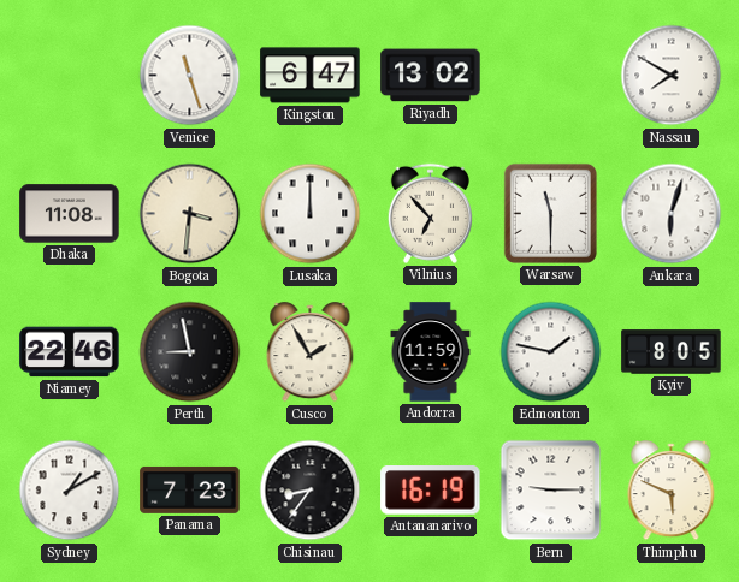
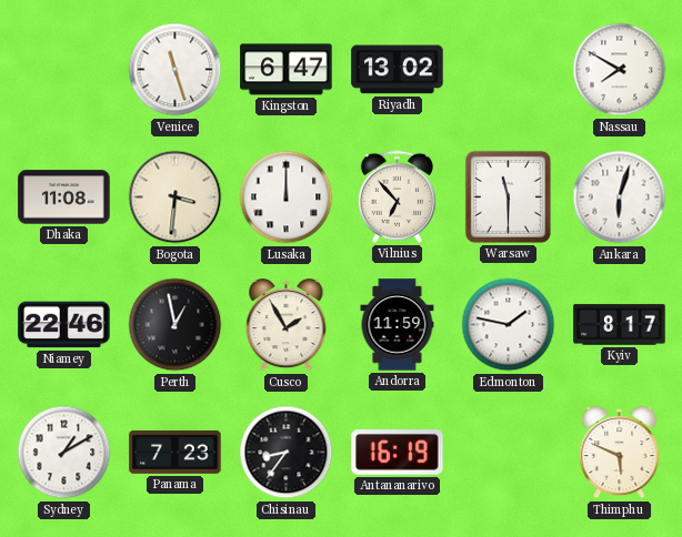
Perth: 8:58 -> 12:58
Kyiv: 8:05 -> 8:17
Bern: 9:15 -> none
